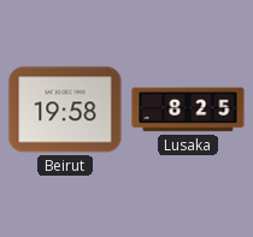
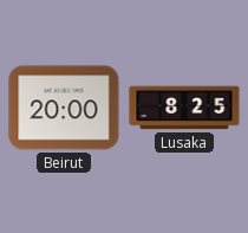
Beirut: 19:58 -> 20:00
